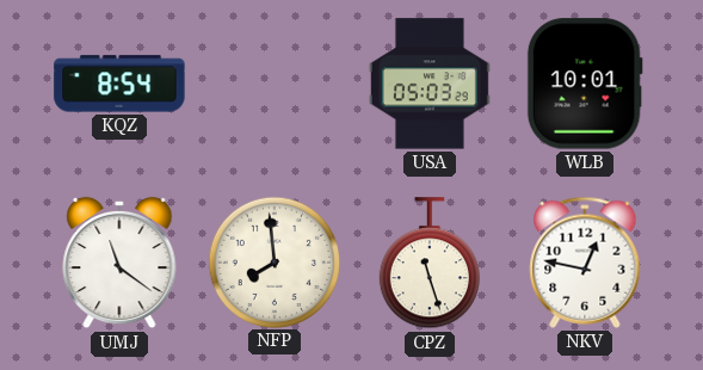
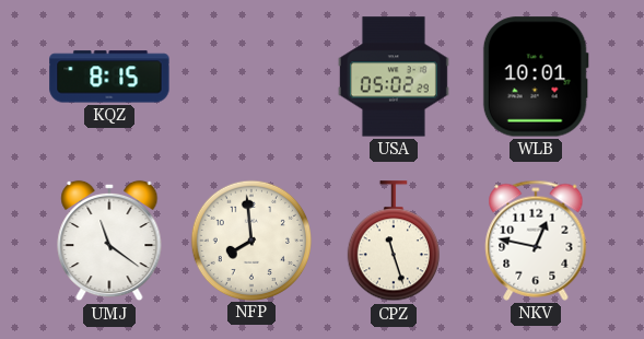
KQZ: 8:54 -> 8:15
USA: 05:03 -> 05:02
